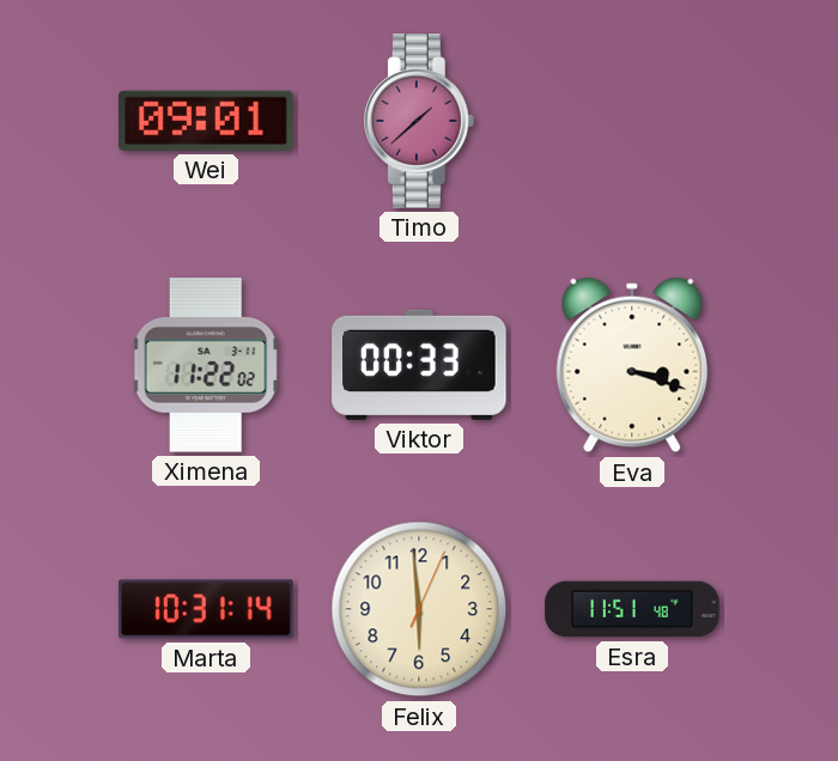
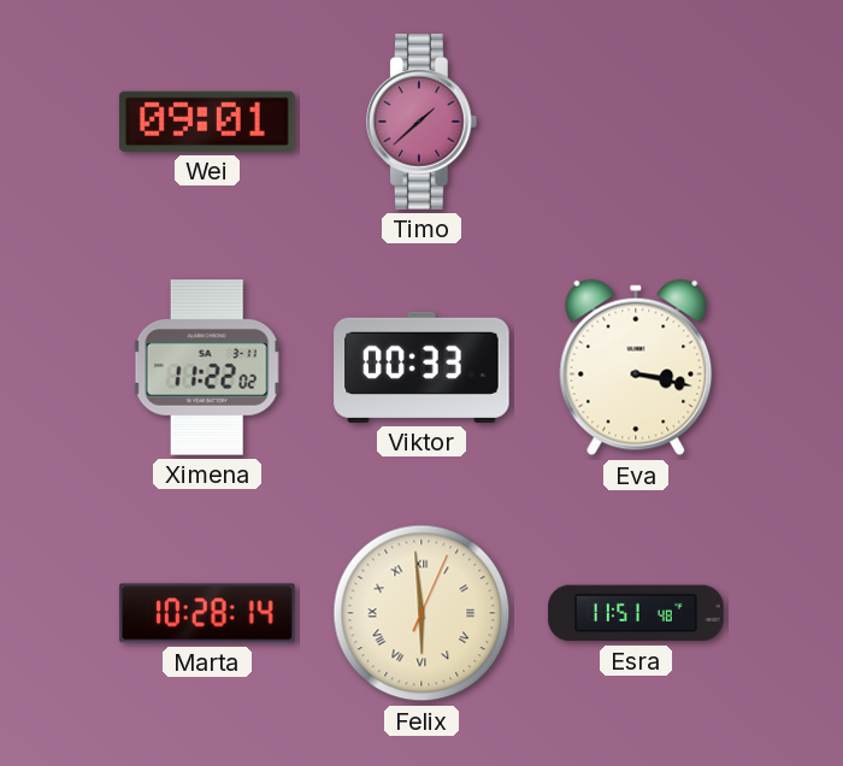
Eva: 3:18 -> 3:17
Marta: 10:31 -> 10:28
Felix numerals: Arabic -> Roman
